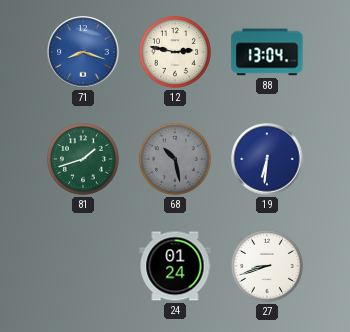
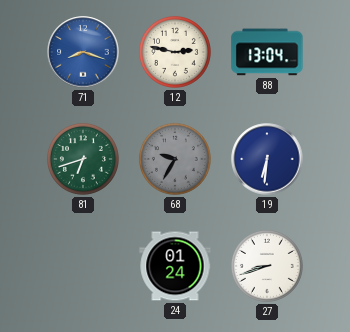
81: 1:42 -> 6:42
68: 10:28 -> 9:35
